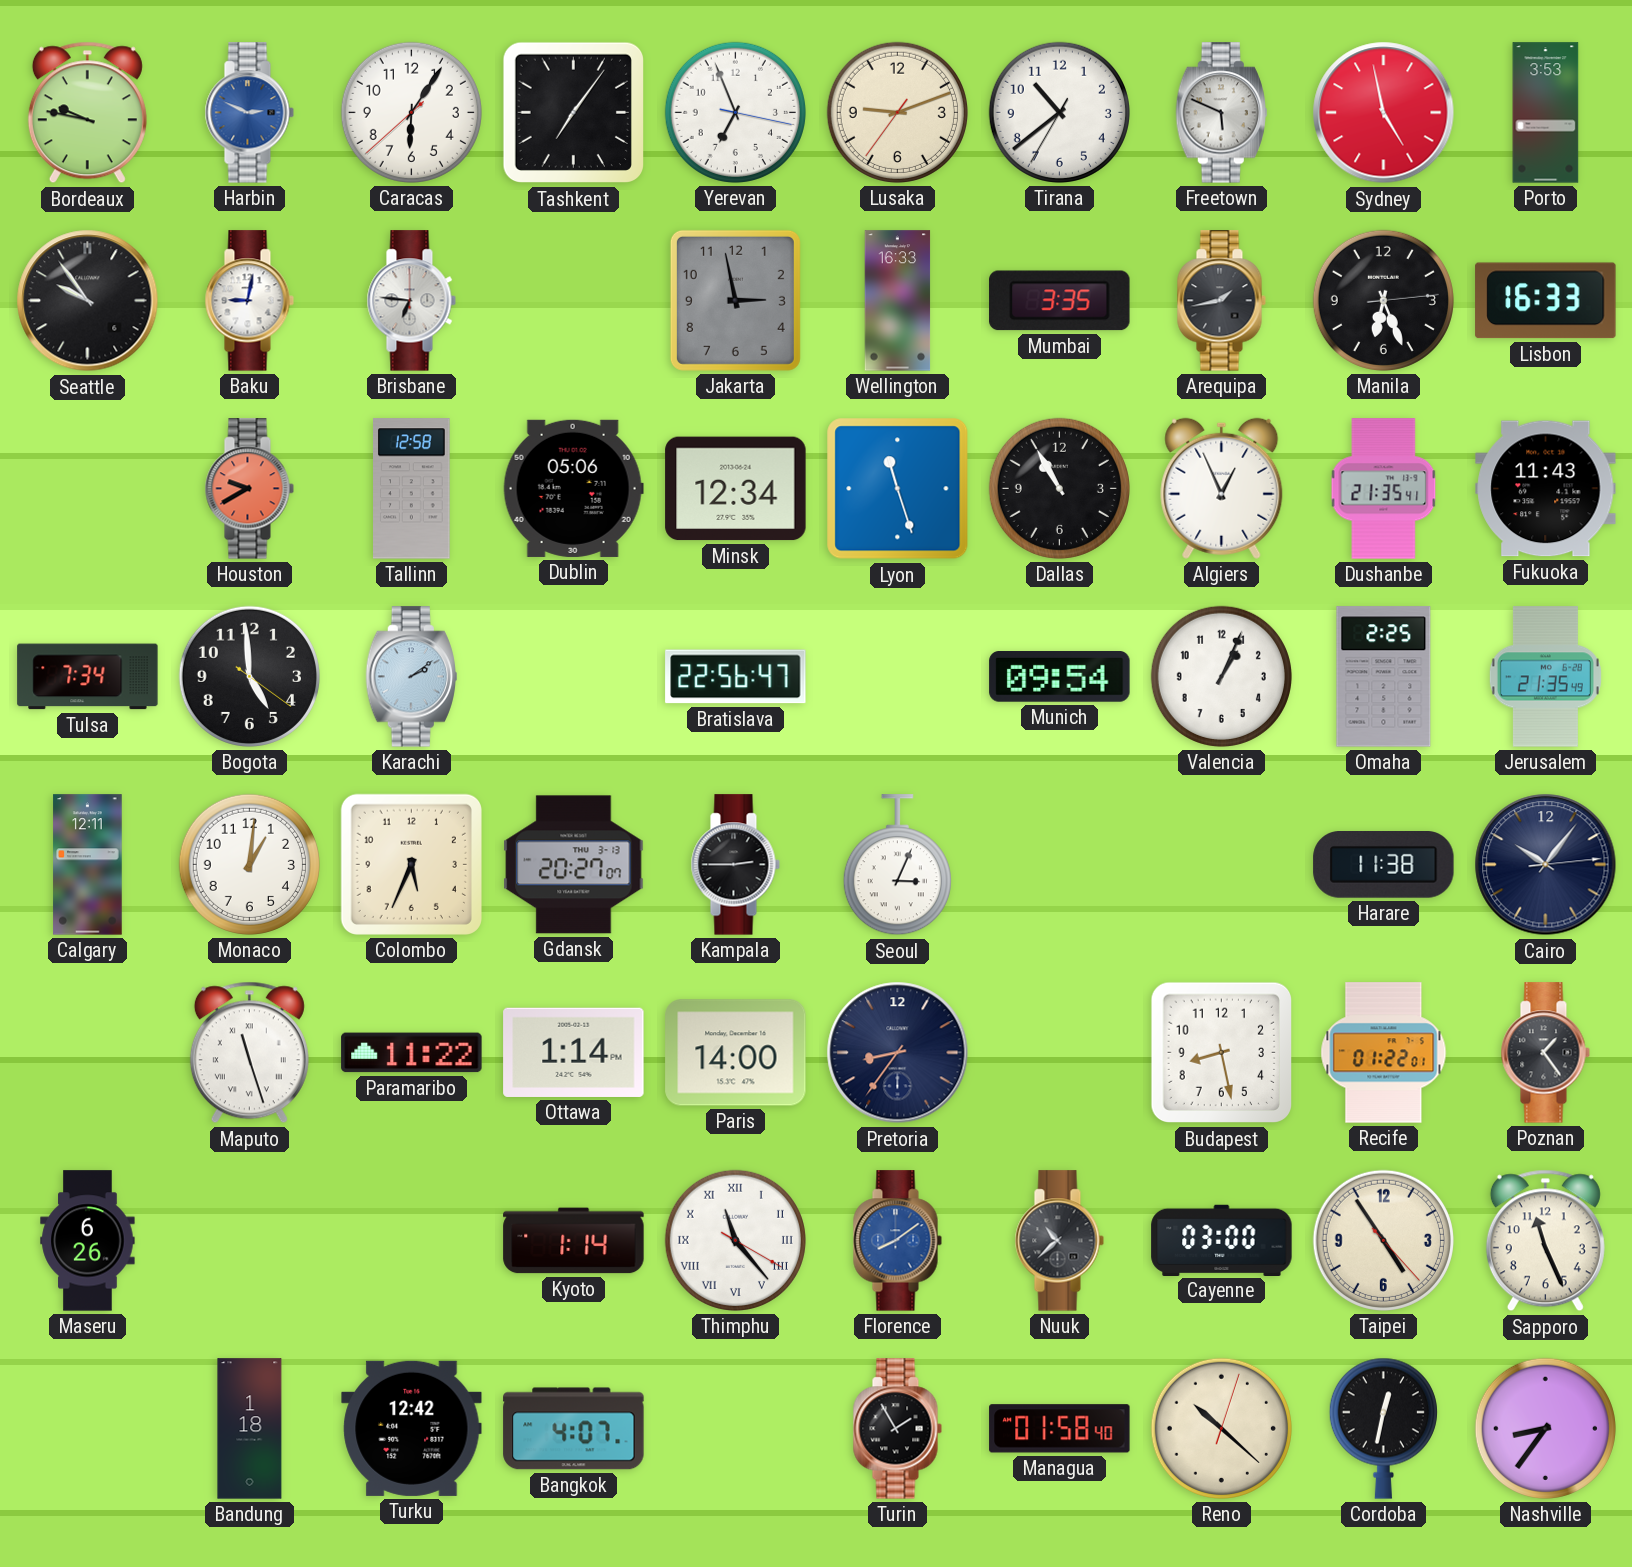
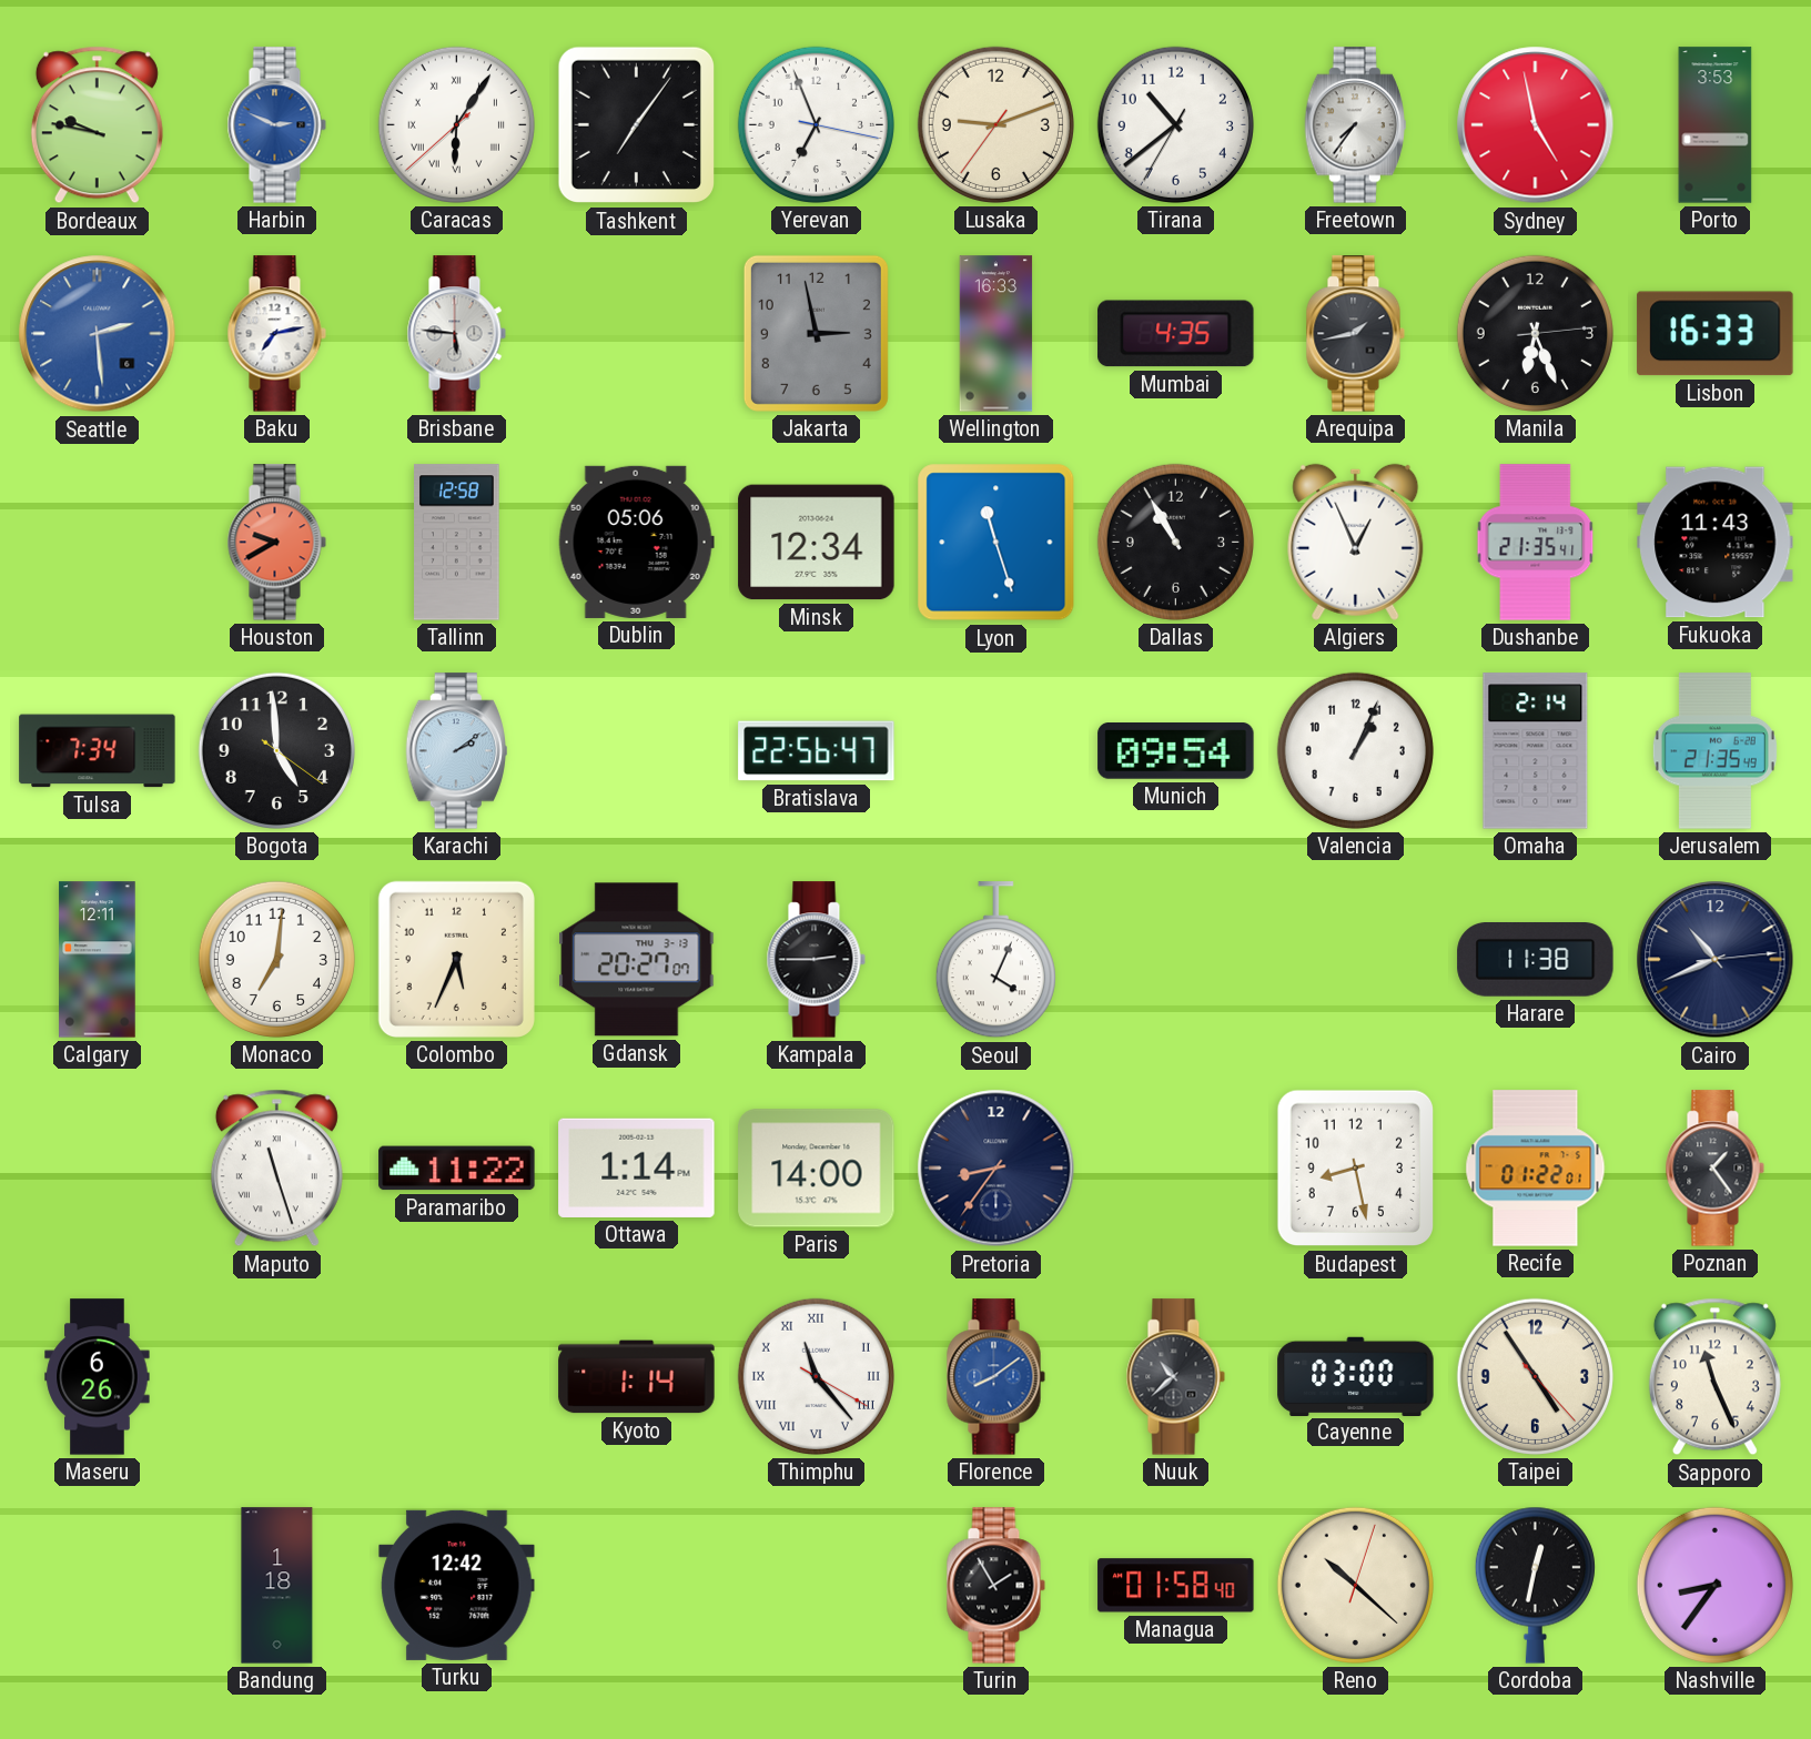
Caracas numerals: Arabic -> Roman
Freetown: 5:49 -> 7:36
Seattle: 9:54 -> 2:29
Seattle dial: black -> blue
Baku: 9:02 -> 7:13
Brisbane: 6:46 -> 5:46
Mumbai: 3:35 -> 4:35
Omaha: 2:25 -> 2:14
Monaco: 1:01 -> 7:01
Seoul: 3:04 -> 4:04
Cairo: 10:06 -> 10:41
Bangkok: 4:07 -> none
